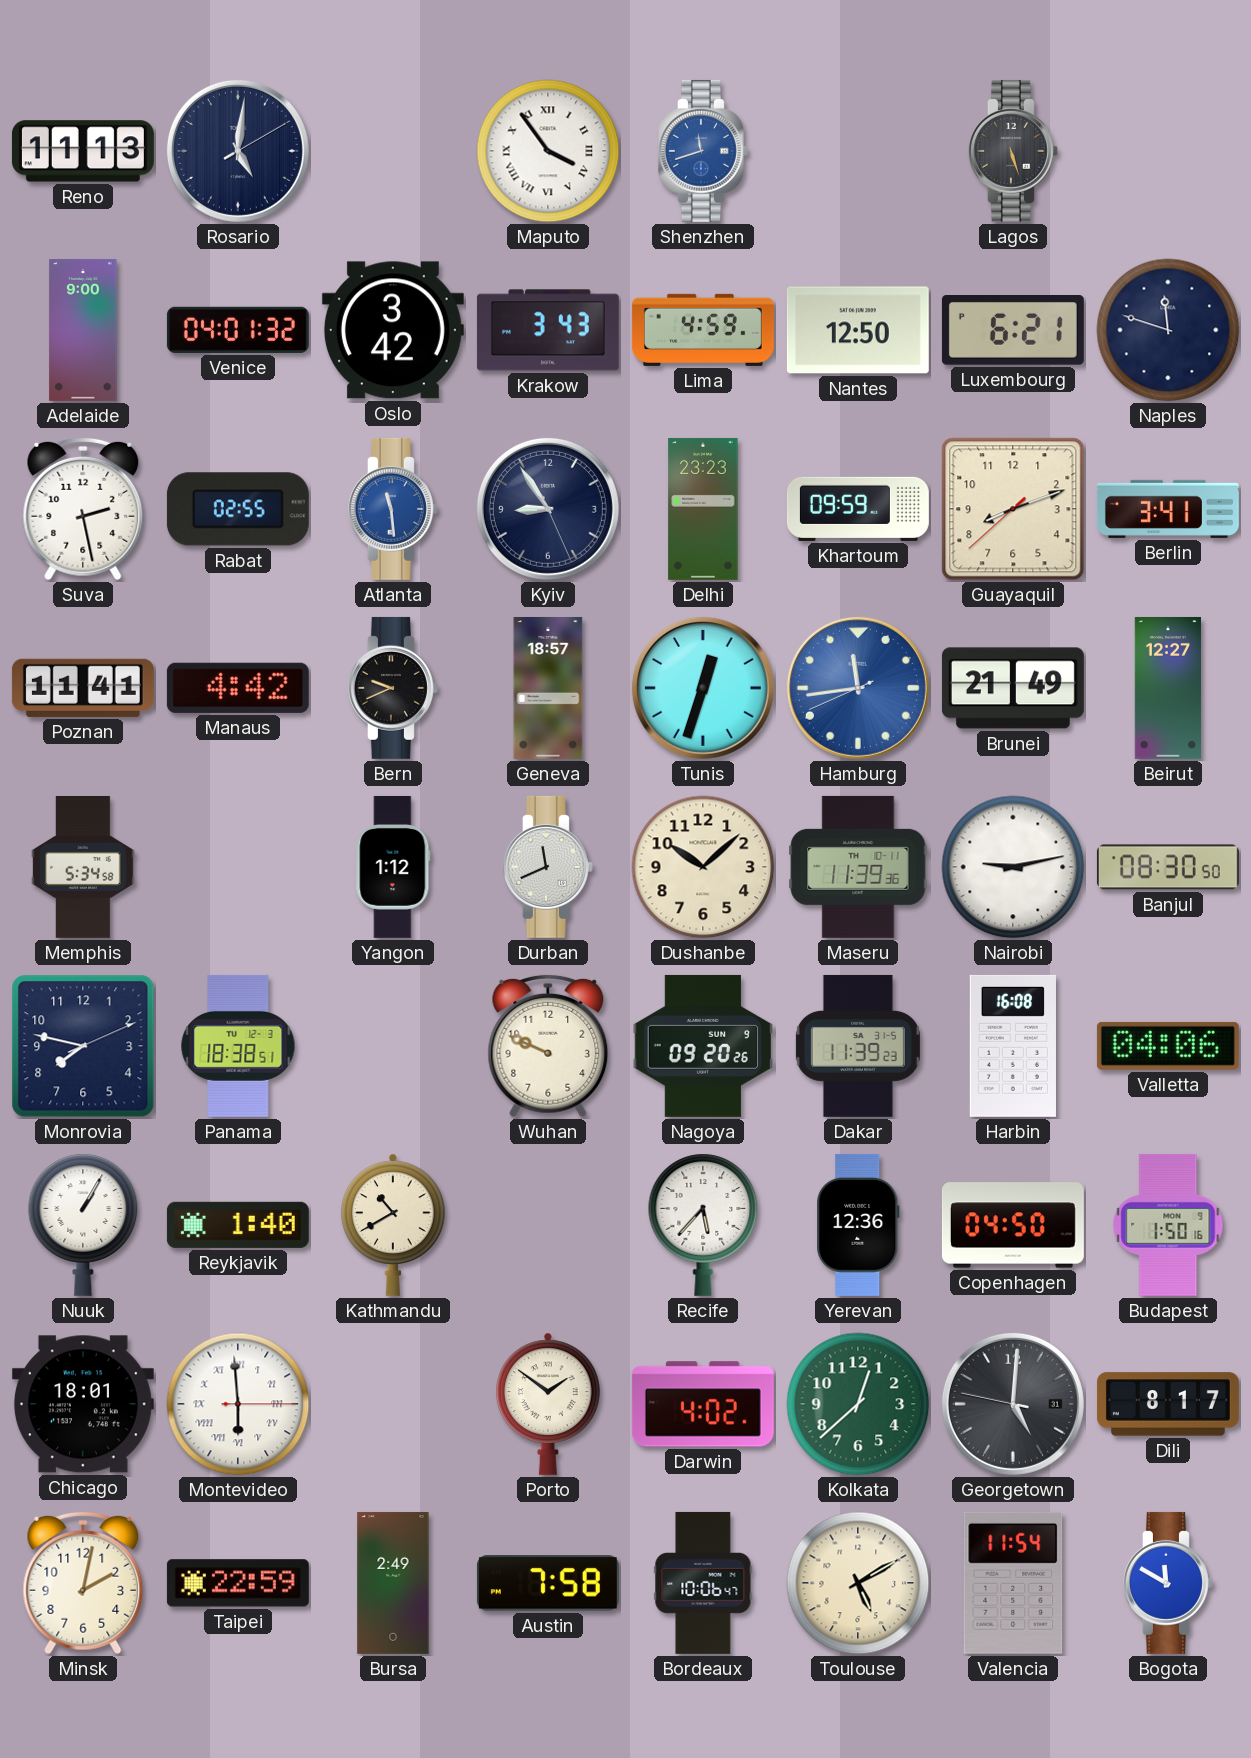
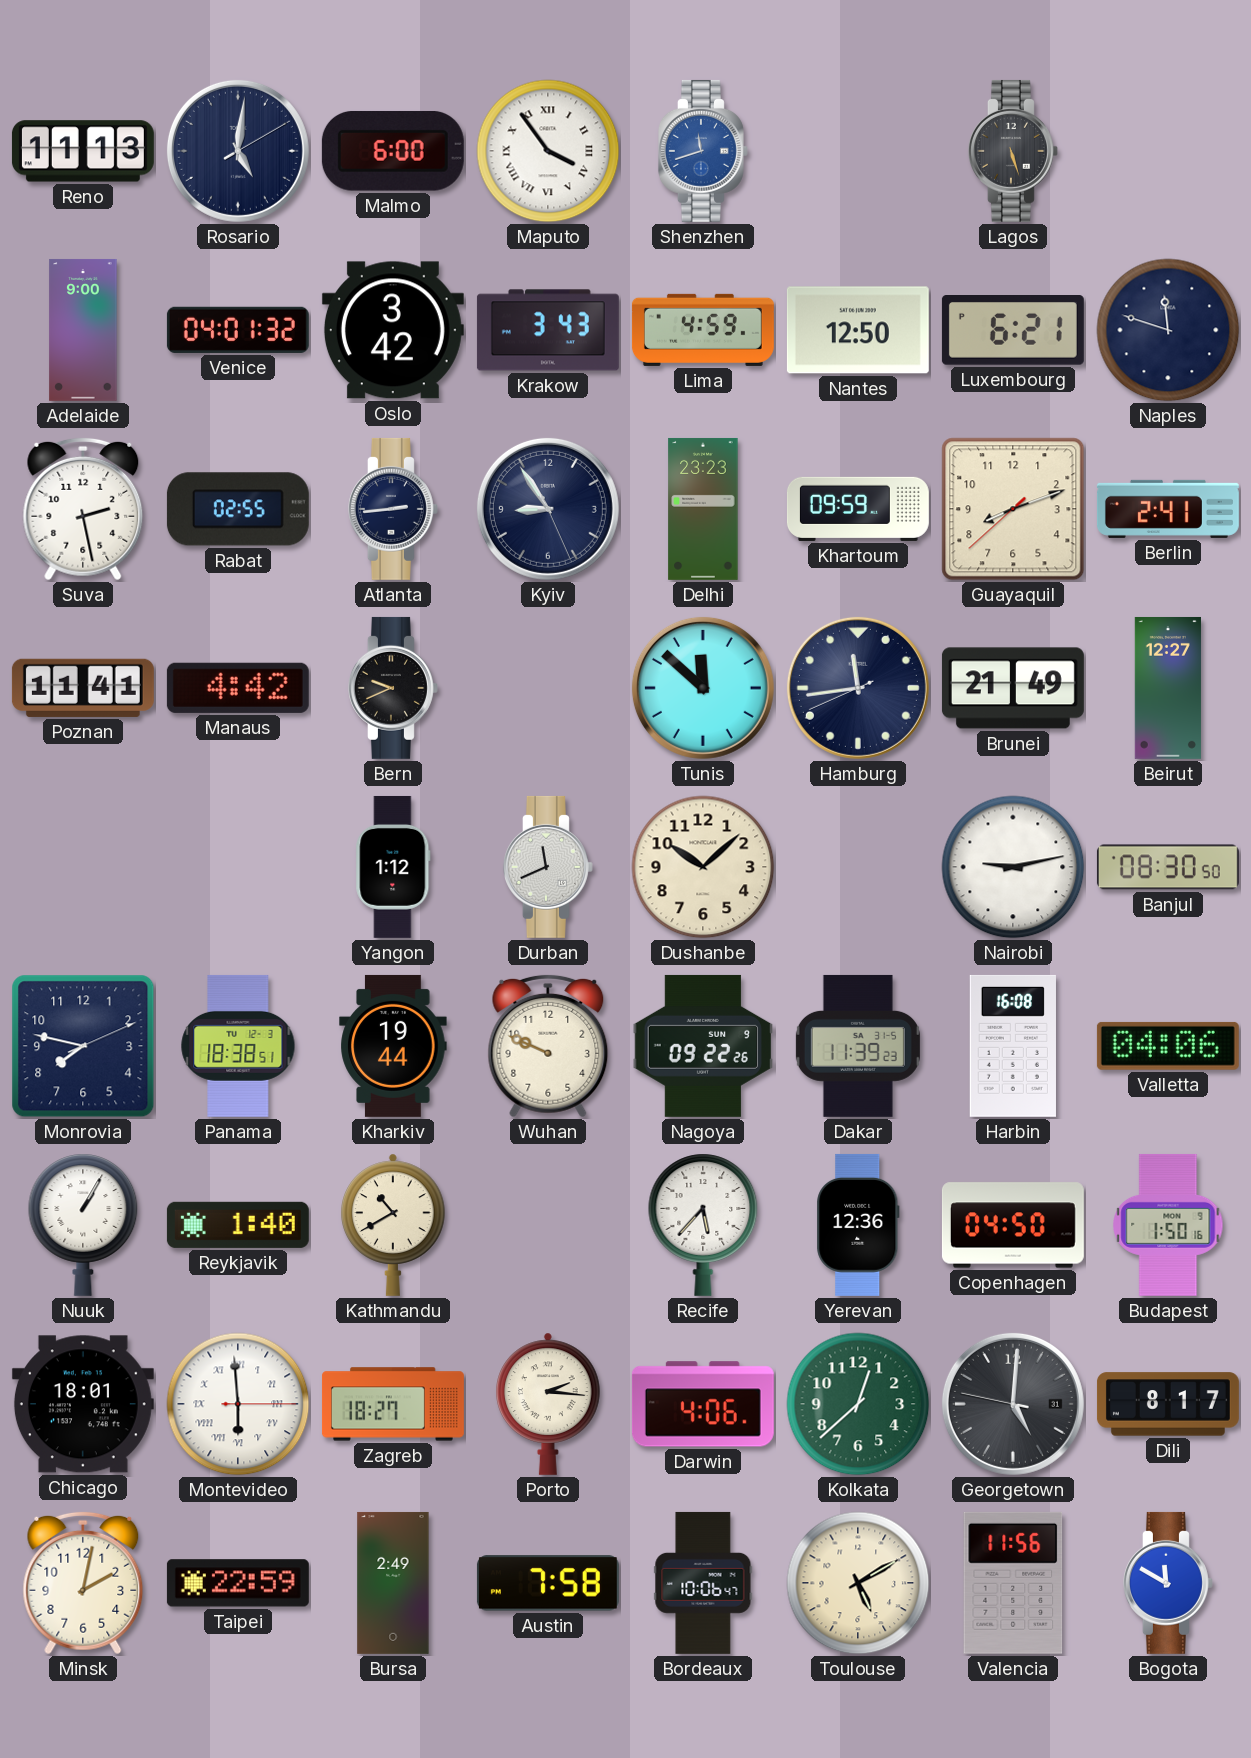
Malmo: none -> 6:00
Atlanta: 11:29 -> 2:44
Atlanta dial: blue -> navy
Berlin: 3:41 -> 2:41
Geneva: 18:57 -> none
Tunis: 12:33 -> 11:52
Hamburg dial: blue -> navy
Memphis: 5:34 -> none
Maseru: 11:39 -> none
Kharkiv: none -> 19:44
Nagoya: 09:20 -> 09:22
Zagreb: none -> 18:27
Porto: 1:51 -> 2:16
Darwin: 4:02 -> 4:06
Valencia: 11:54 -> 11:56
